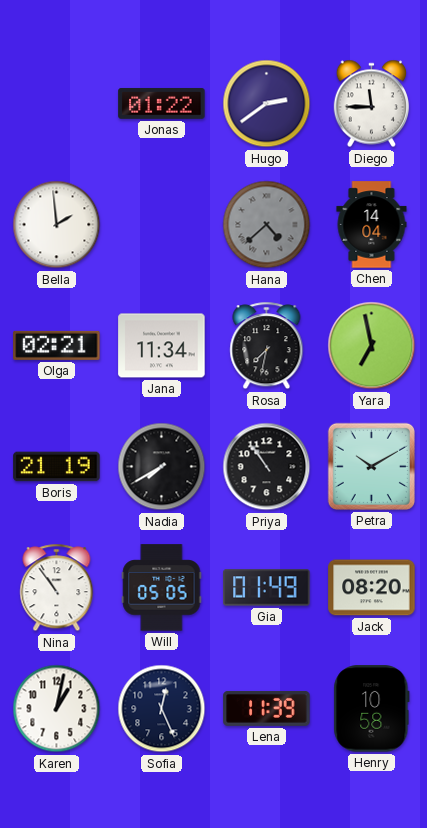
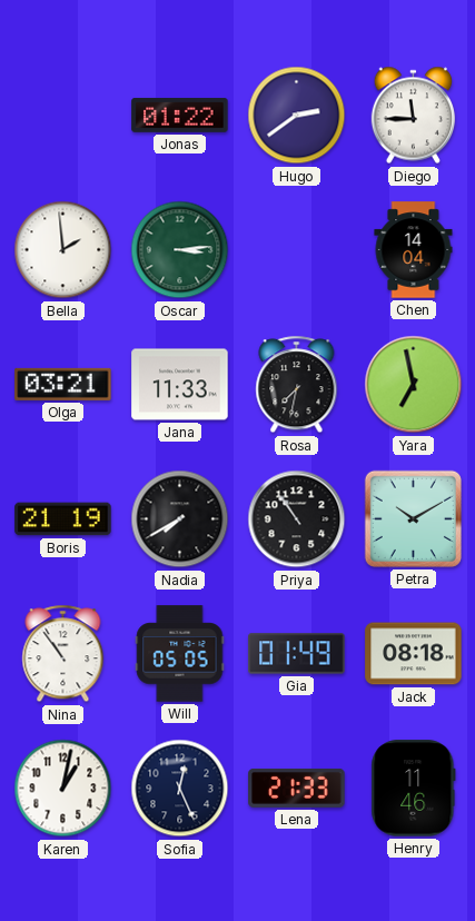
Oscar: none -> 3:14
Hana: 4:38 -> none
Olga: 02:21 -> 03:21
Jana: 11:34 -> 11:33
Jack: 08:20 -> 08:18
Lena: 11:39 -> 21:33
Henry: 10:58 -> 11:46
